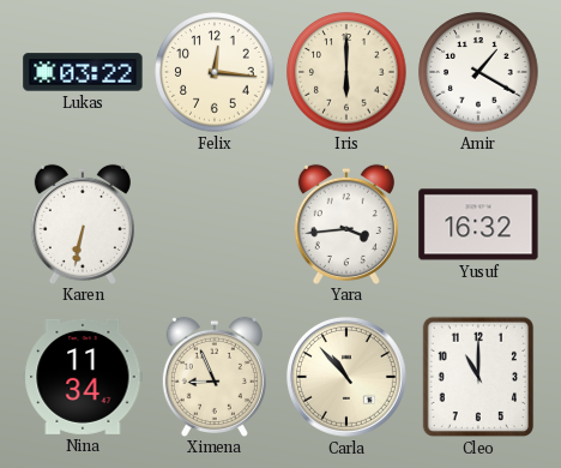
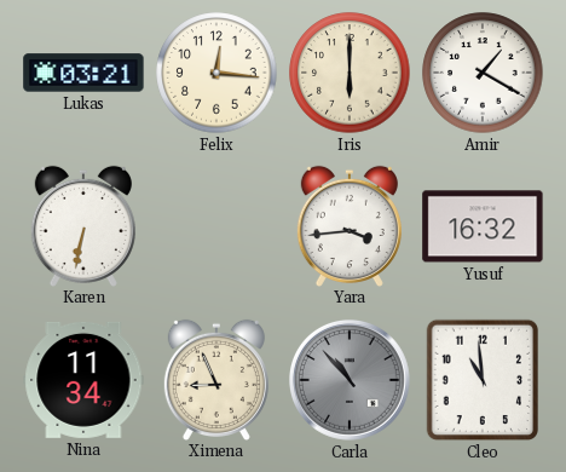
Lukas: 03:22 -> 03:21
Carla dial: cream -> grey
Cleo: 11:00 -> 10:59
